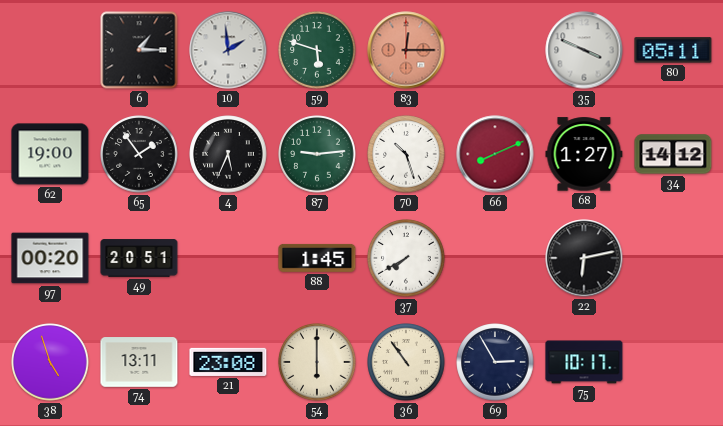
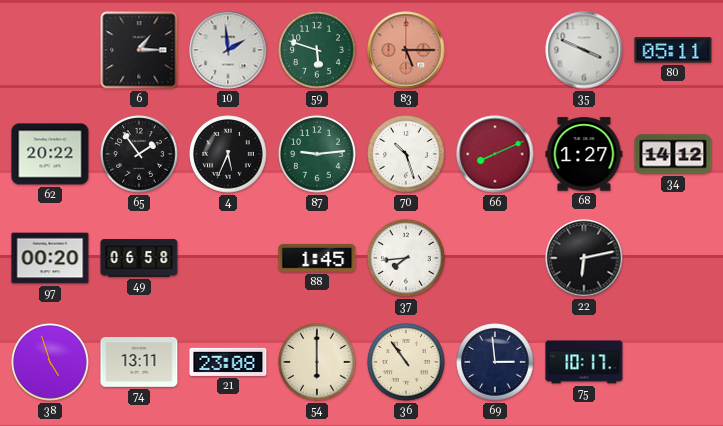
83: 12:15 -> 5:15
62: 19:00 -> 20:22
49: 20:51 -> 06:58
37: 7:40 -> 7:44
69: 2:55 -> 2:59
